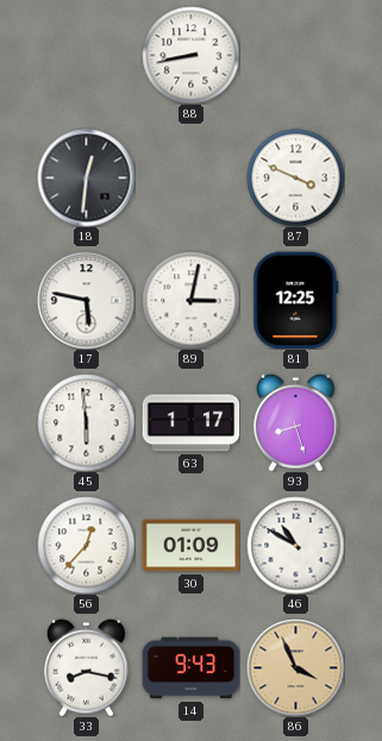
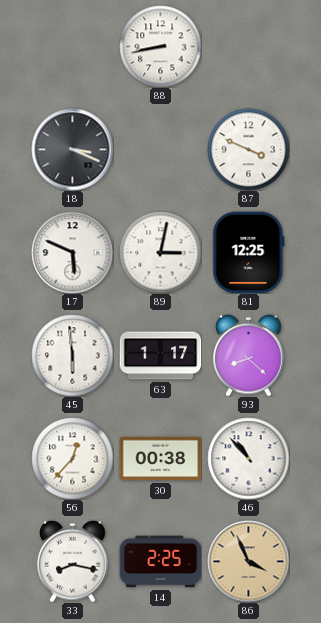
18: 12:31 -> 3:19
17: 5:47 -> 5:49
93: 8:27 -> 8:22
30: 01:09 -> 00:38
46: 10:50 -> 10:53
14: 9:43 -> 2:25
